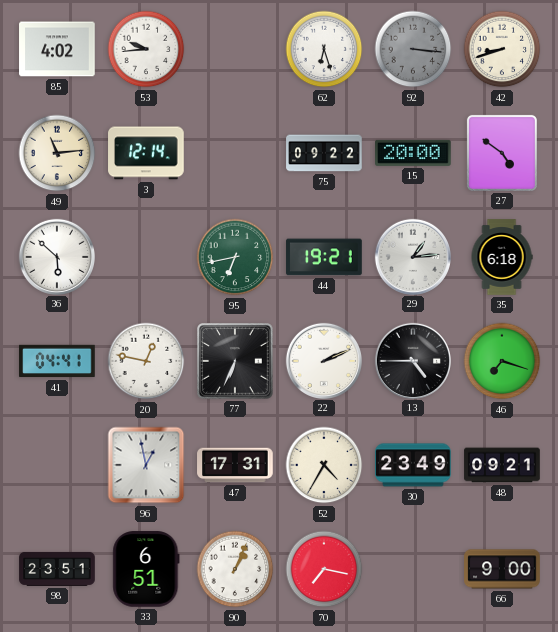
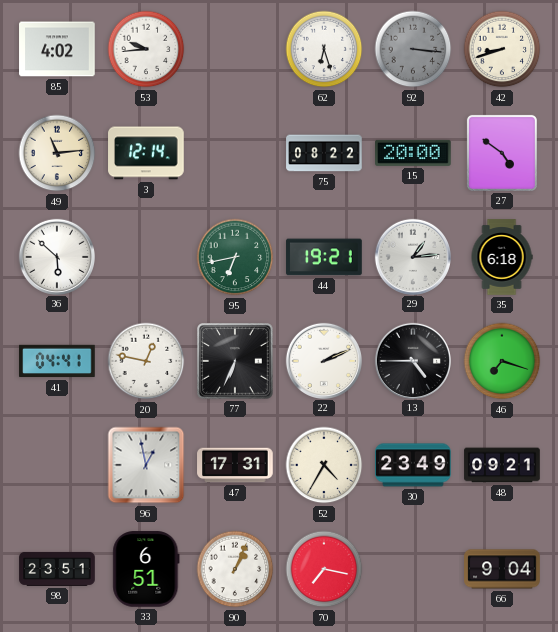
75: 09:22 -> 08:22
66: 9:00 -> 9:04
